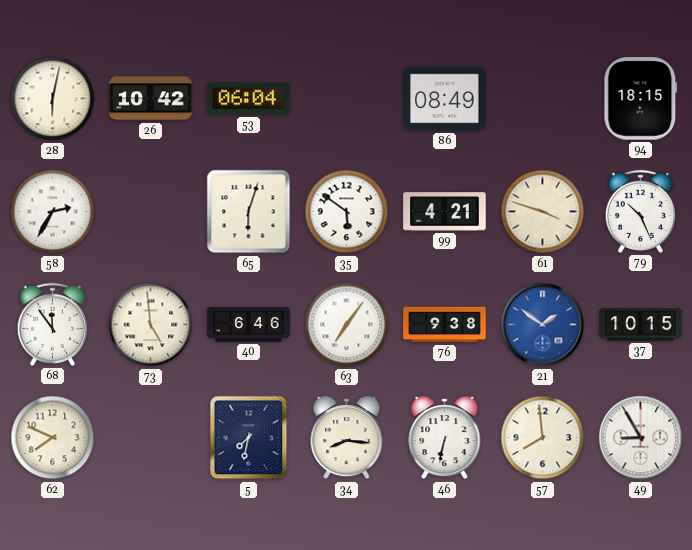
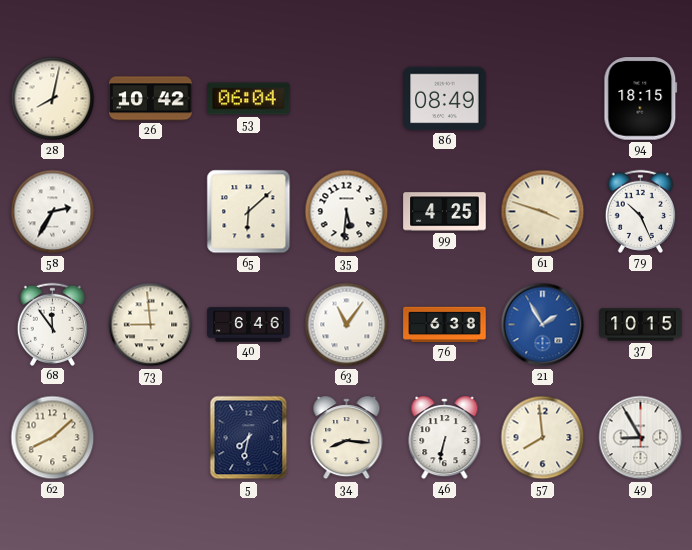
28: 6:02 -> 8:02
65: 6:03 -> 6:08
35: 5:51 -> 5:31
99: 4:21 -> 4:25
73: 4:59 -> 8:59
63: 7:06 -> 11:06
76: 9:38 -> 6:38
21: 1:51 -> 1:55
62: 7:49 -> 8:08
